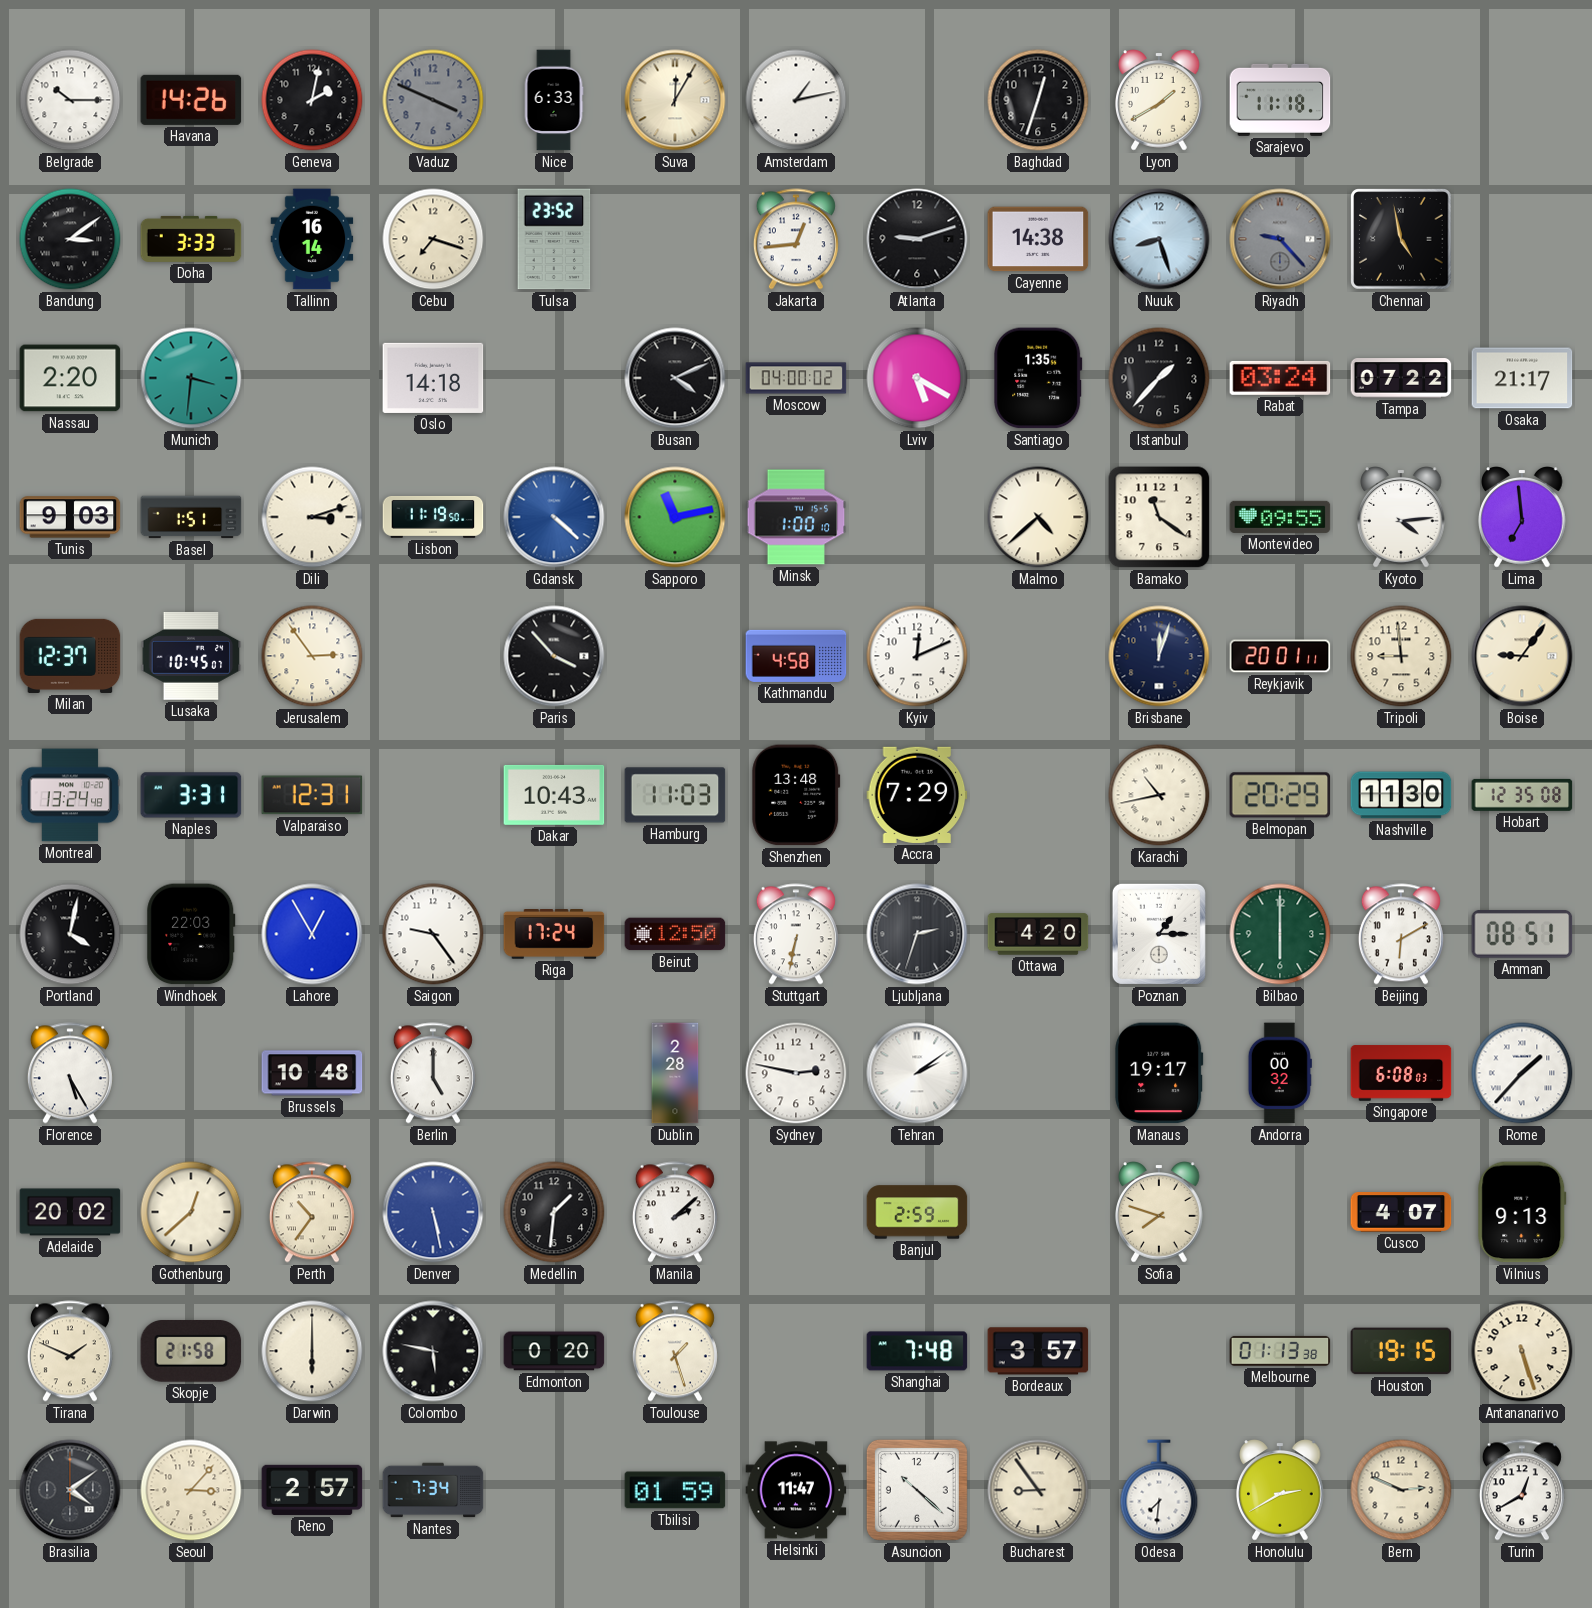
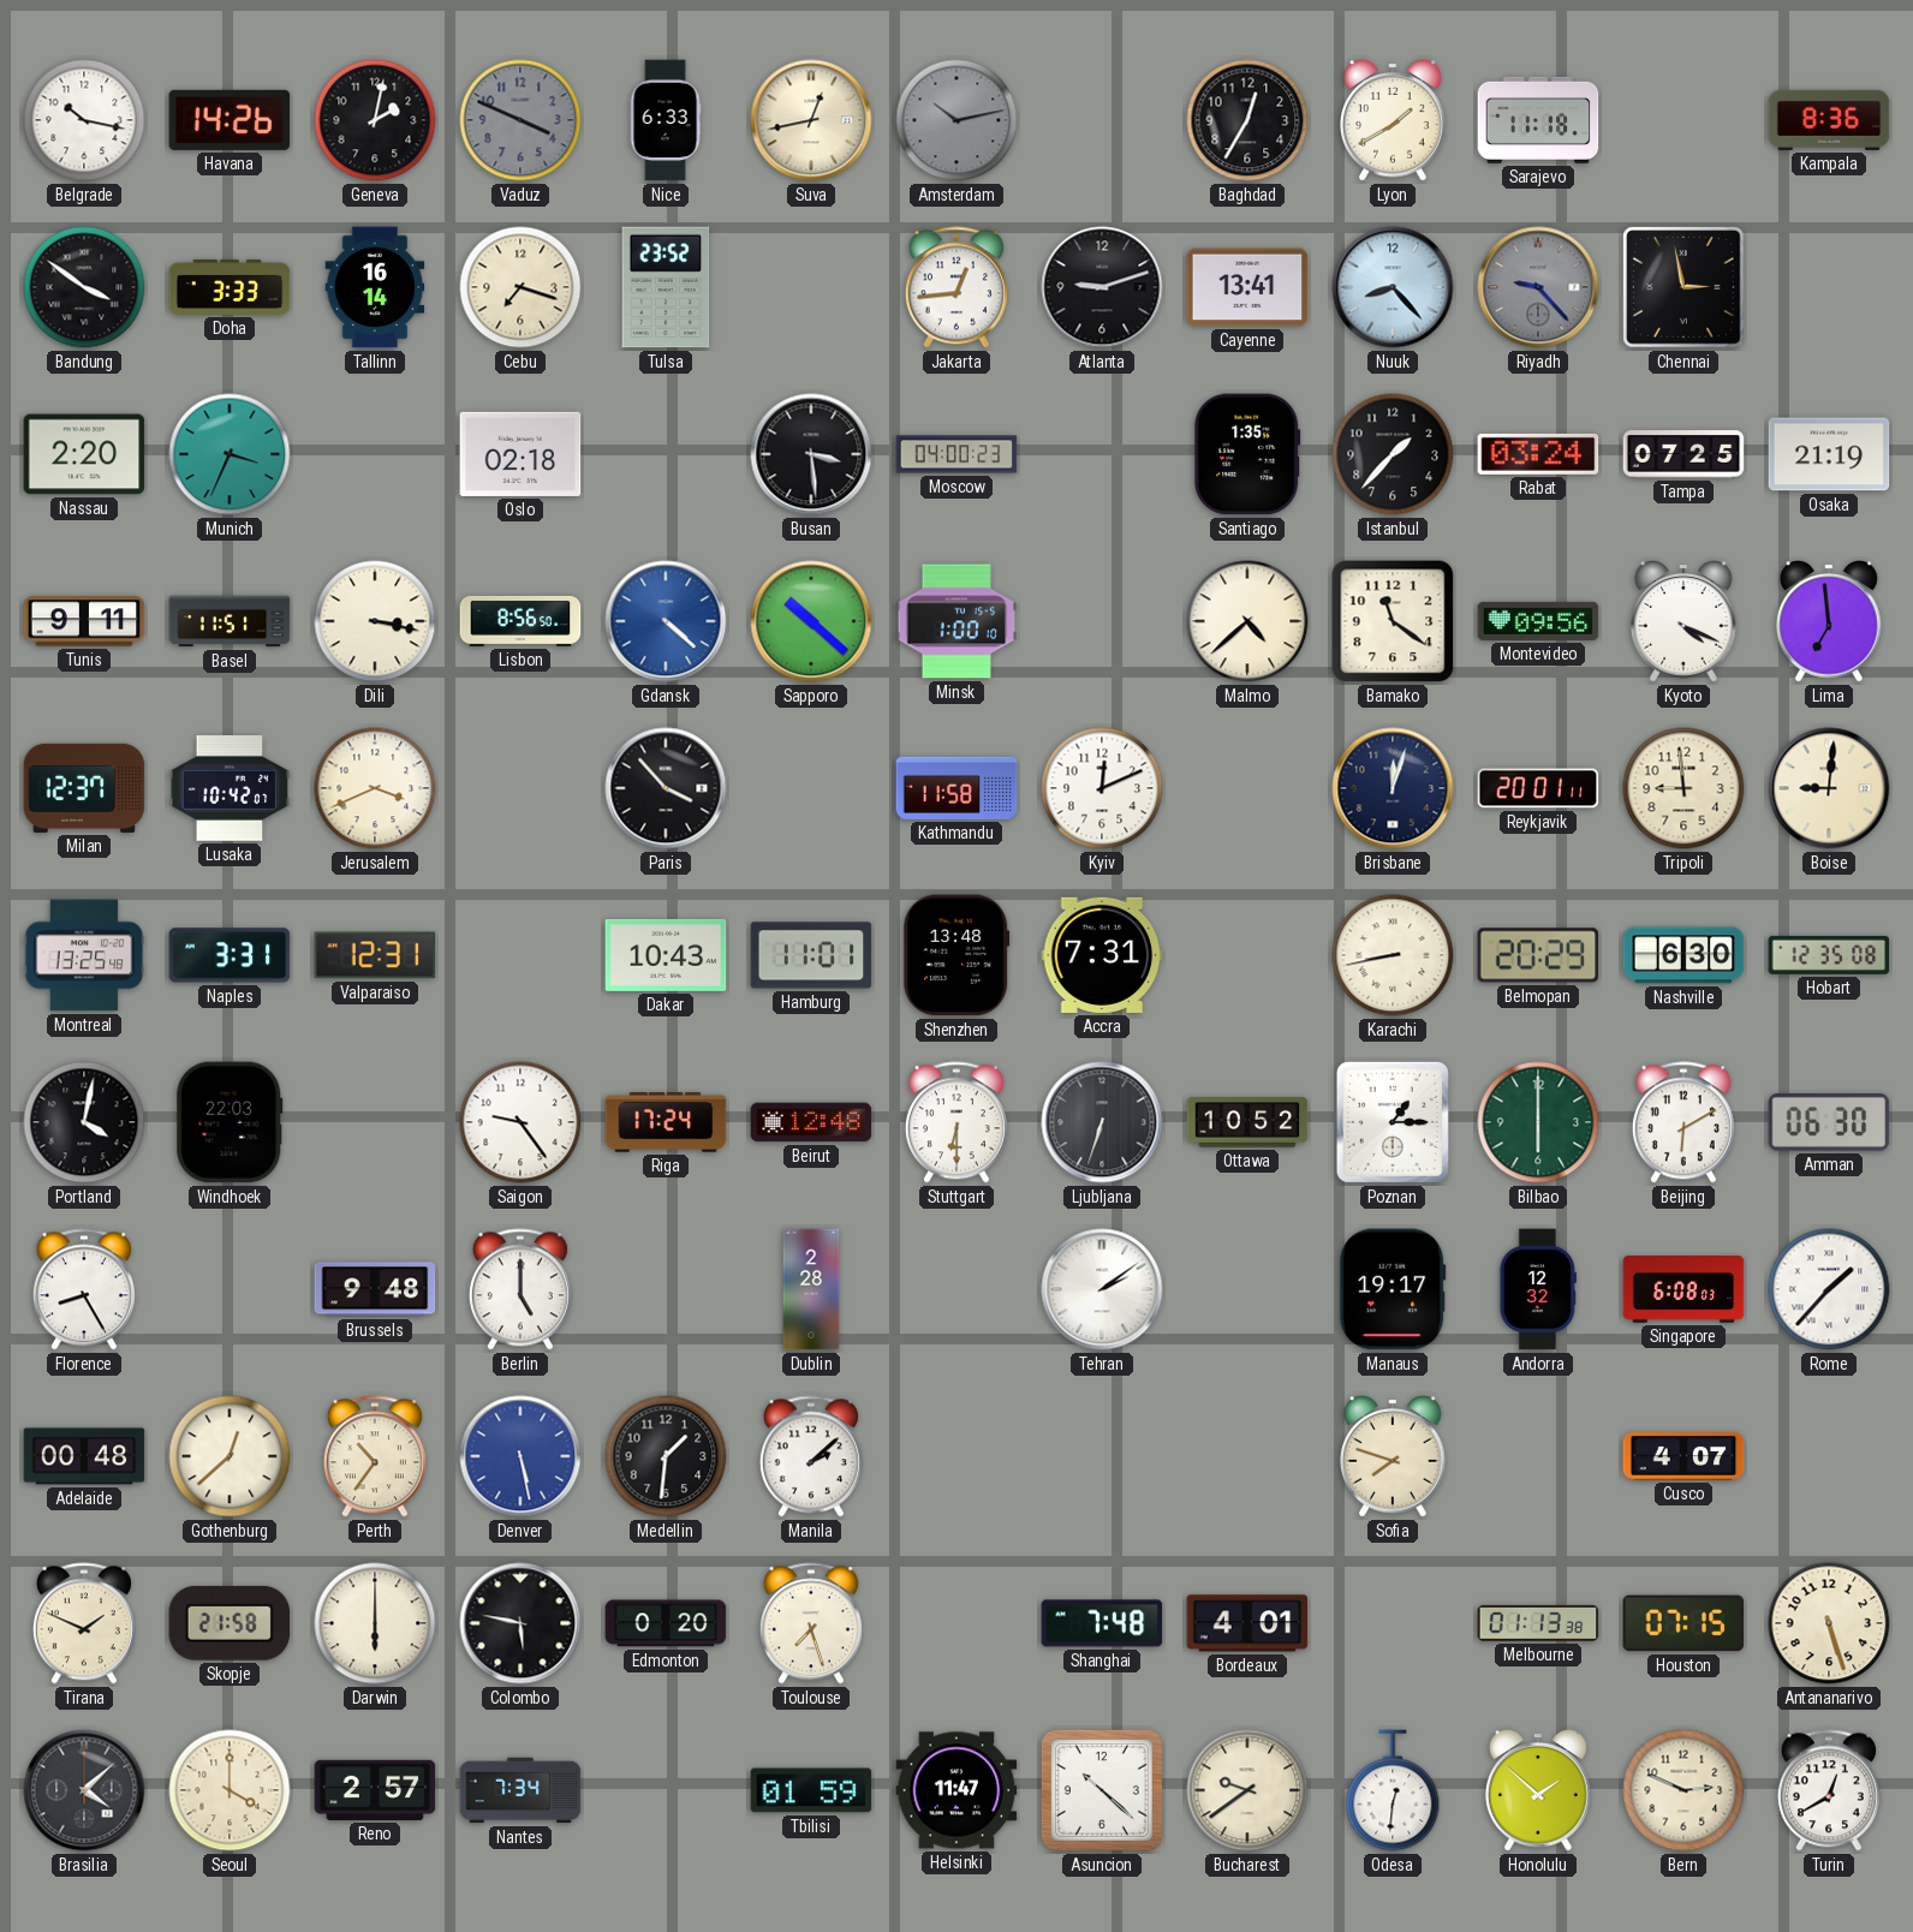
Belgrade: 10:15 -> 10:17
Suva: 12:05 -> 12:43
Amsterdam: 1:13 -> 10:13
Amsterdam dial: white -> grey
Baghdad: 12:33 -> 12:35
Kampala: none -> 8:36
Bandung: 3:09 -> 3:51
Cayenne: 14:38 -> 13:41
Nuuk: 8:27 -> 8:23
Chennai: 4:58 -> 2:58
Munich: 3:31 -> 3:34
Oslo: 14:18 -> 02:18
Busan: 4:11 -> 3:29
Moscow: 04:00:02 -> 04:00:23
Lviv: 5:20 -> none
Tampa: 07:22 -> 07:25
Osaka: 21:17 -> 21:19
Tunis: 9:03 -> 9:11
Basel: 1:51 -> 11:51
Dili: 3:12 -> 3:17
Lisbon: 11:19 -> 8:56
Sapporo: 11:13 -> 10:22
Montevideo: 09:55 -> 09:56
Kyoto: 4:14 -> 4:19
Lusaka: 10:45 -> 10:42
Jerusalem: 2:54 -> 3:41
Kathmandu: 4:58 -> 11:58
Boise: 9:06 -> 9:01
Montreal: 13:24 -> 13:25
Hamburg: 11:03 -> 11:01
Accra: 7:29 -> 7:31
Karachi: 10:43 -> 8:43
Nashville: 11:30 -> 6:30
Lahore: 12:55 -> none
Beirut: 12:50 -> 12:48
Stuttgart: 6:32 -> 6:30
Ljubljana: 2:33 -> 6:33
Ottawa: 4:20 -> 10:52
Amman: 08:51 -> 06:30
Florence: 5:25 -> 8:25
Brussels: 10:48 -> 9:48
Sydney: 2:47 -> none
Andorra: 00:32 -> 12:32
Adelaide: 20:02 -> 00:48
Banjul: 2:59 -> none
Vilnius: 9:13 -> none
Toulouse: 1:27 -> 7:27
Bordeaux: 3:57 -> 4:01
Houston: 19:15 -> 07:15
Brasilia: 4:09 -> 4:08
Seoul: 3:07 -> 4:00
Bucharest: 8:54 -> 9:39
Odesa: 7:31 -> 12:31
Honolulu: 2:40 -> 1:52
